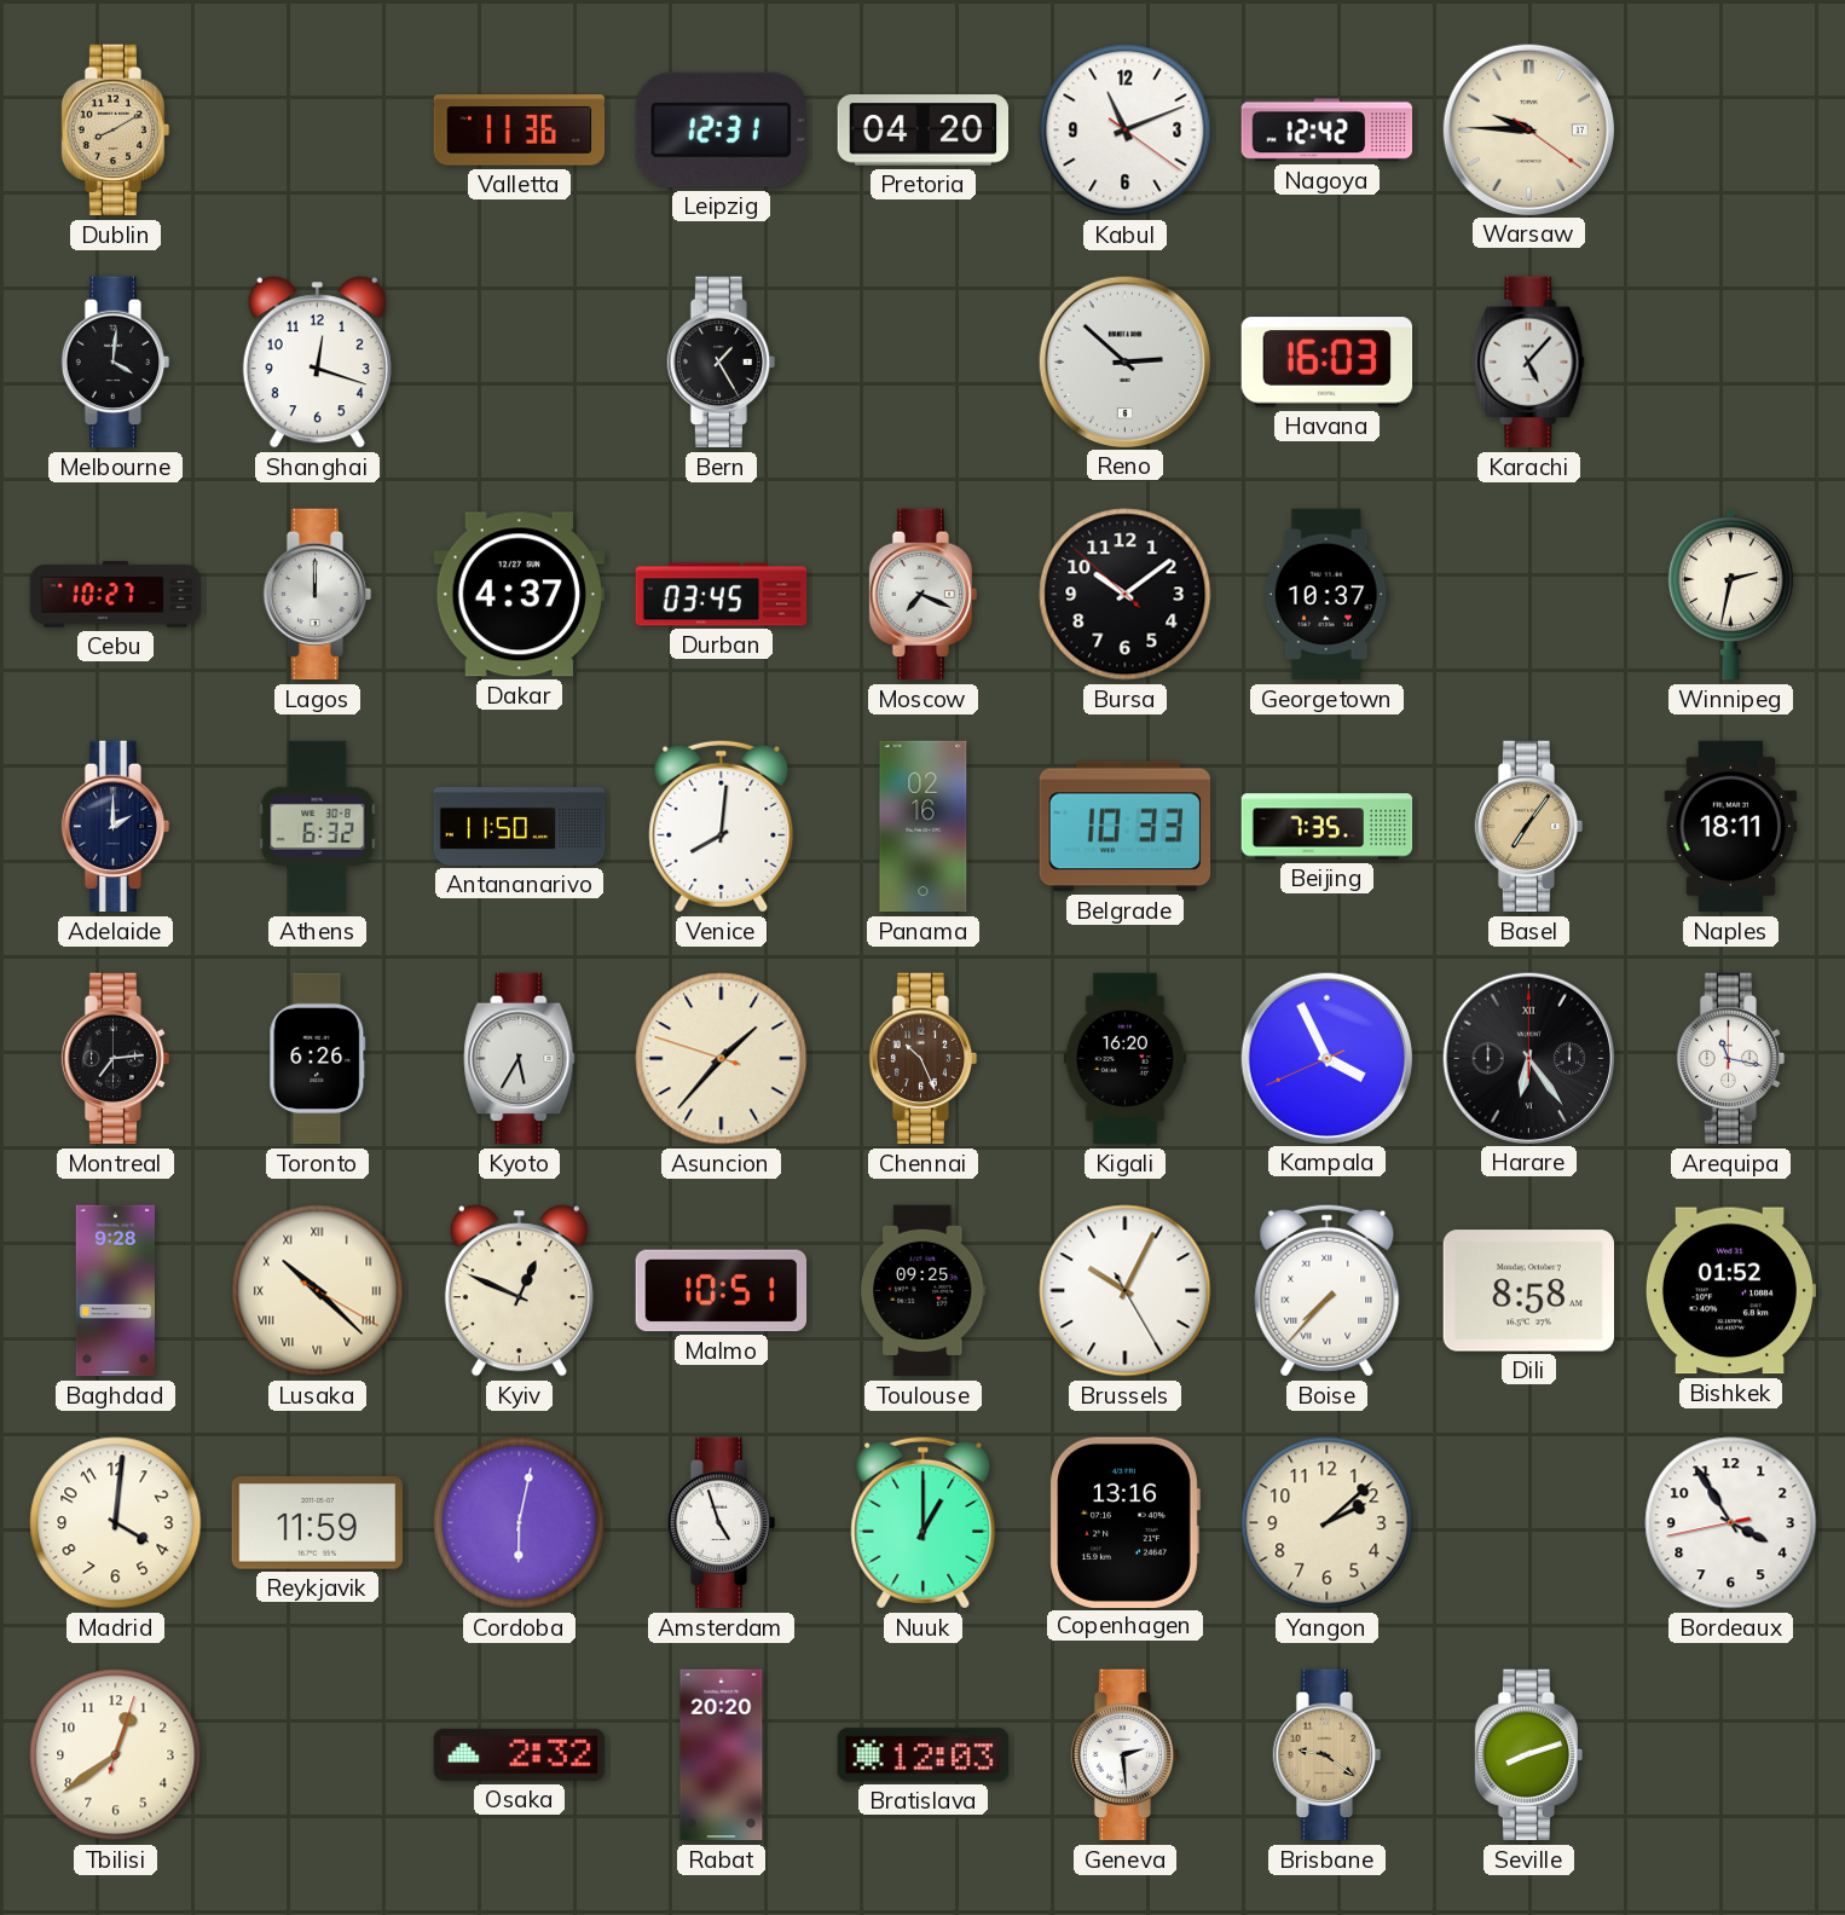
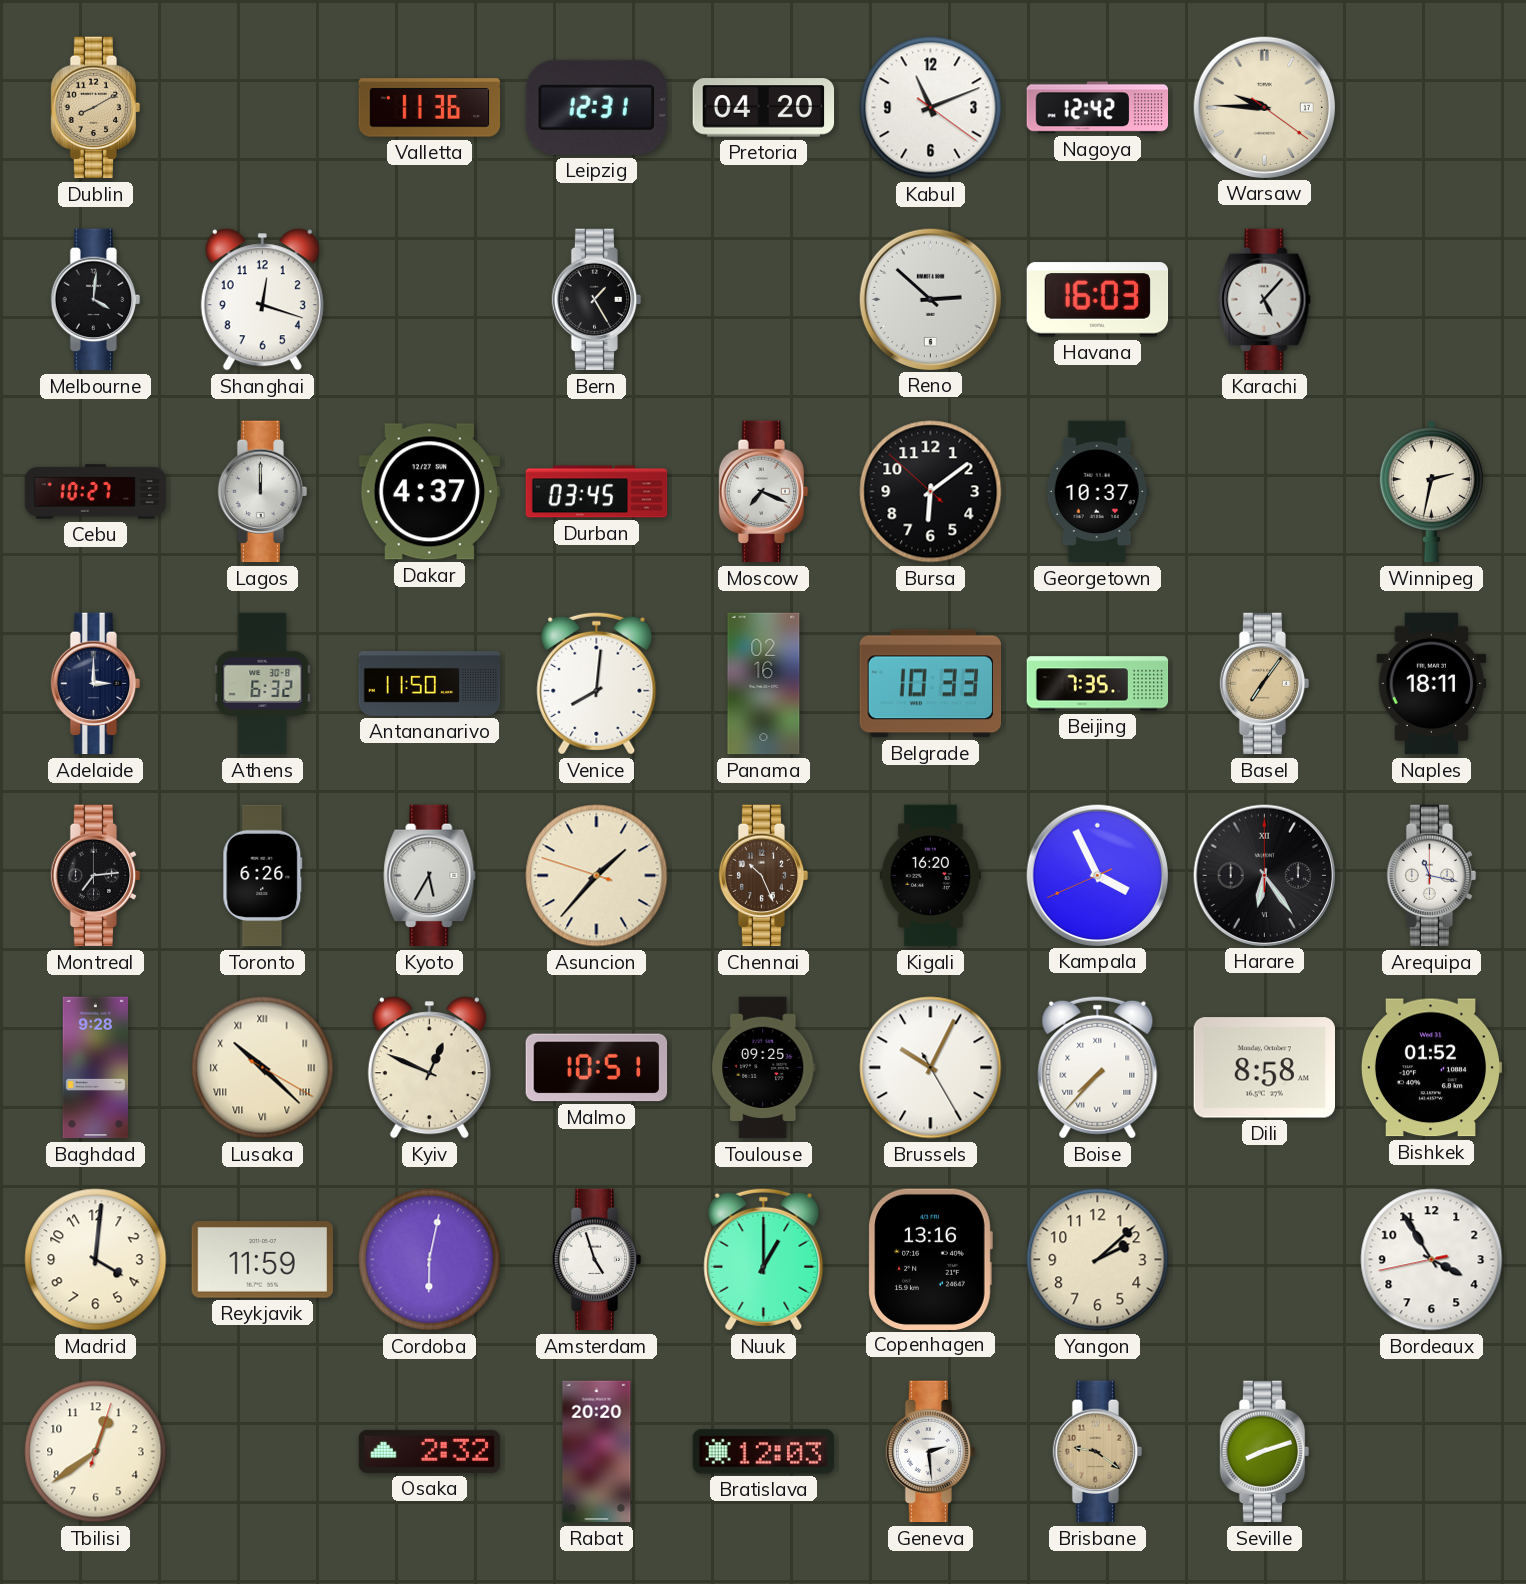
Bursa: 10:08 -> 6:08
Adelaide: 2:00 -> 3:00
